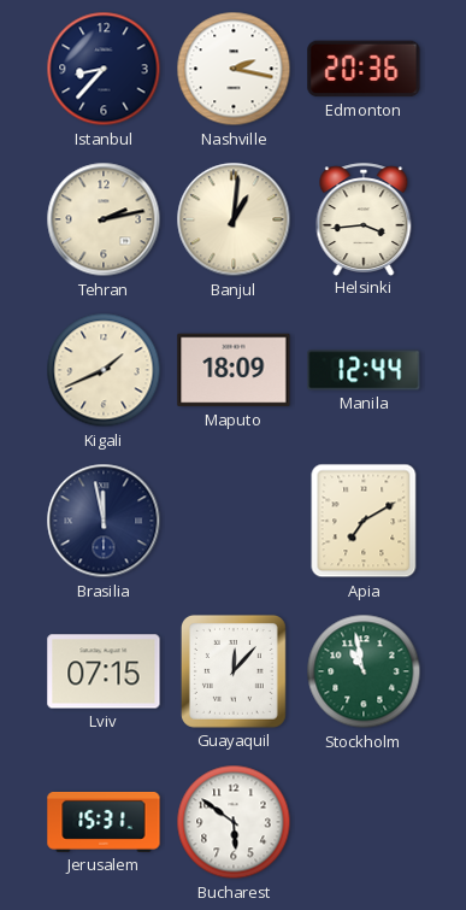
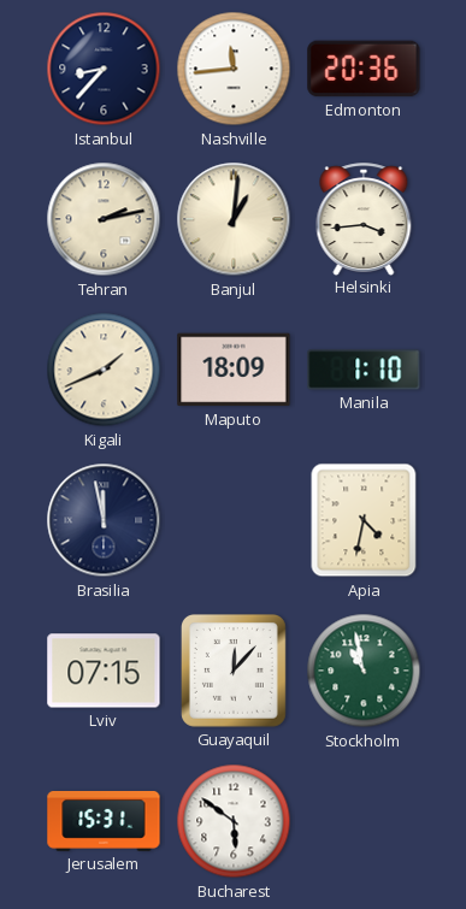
Nashville: 2:17 -> 11:44
Manila: 12:44 -> 1:10
Apia: 7:10 -> 4:32
